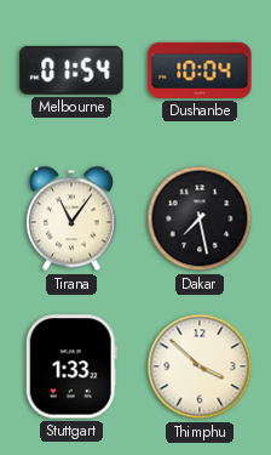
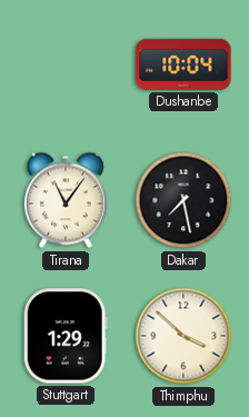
Melbourne: 01:54 -> none
Stuttgart: 1:33 -> 1:29
